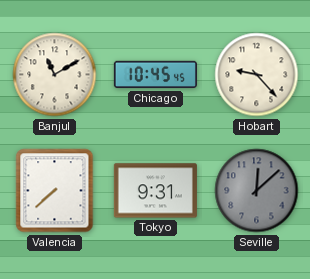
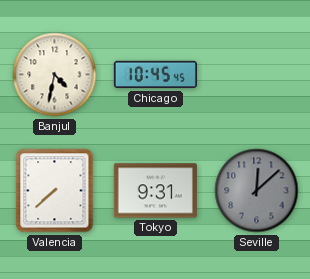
Banjul: 11:10 -> 4:32
Hobart: 9:23 -> none
